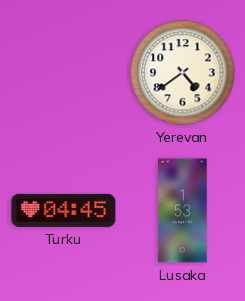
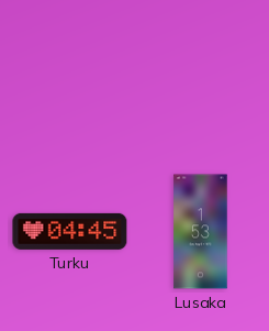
Yerevan: 4:39 -> none
